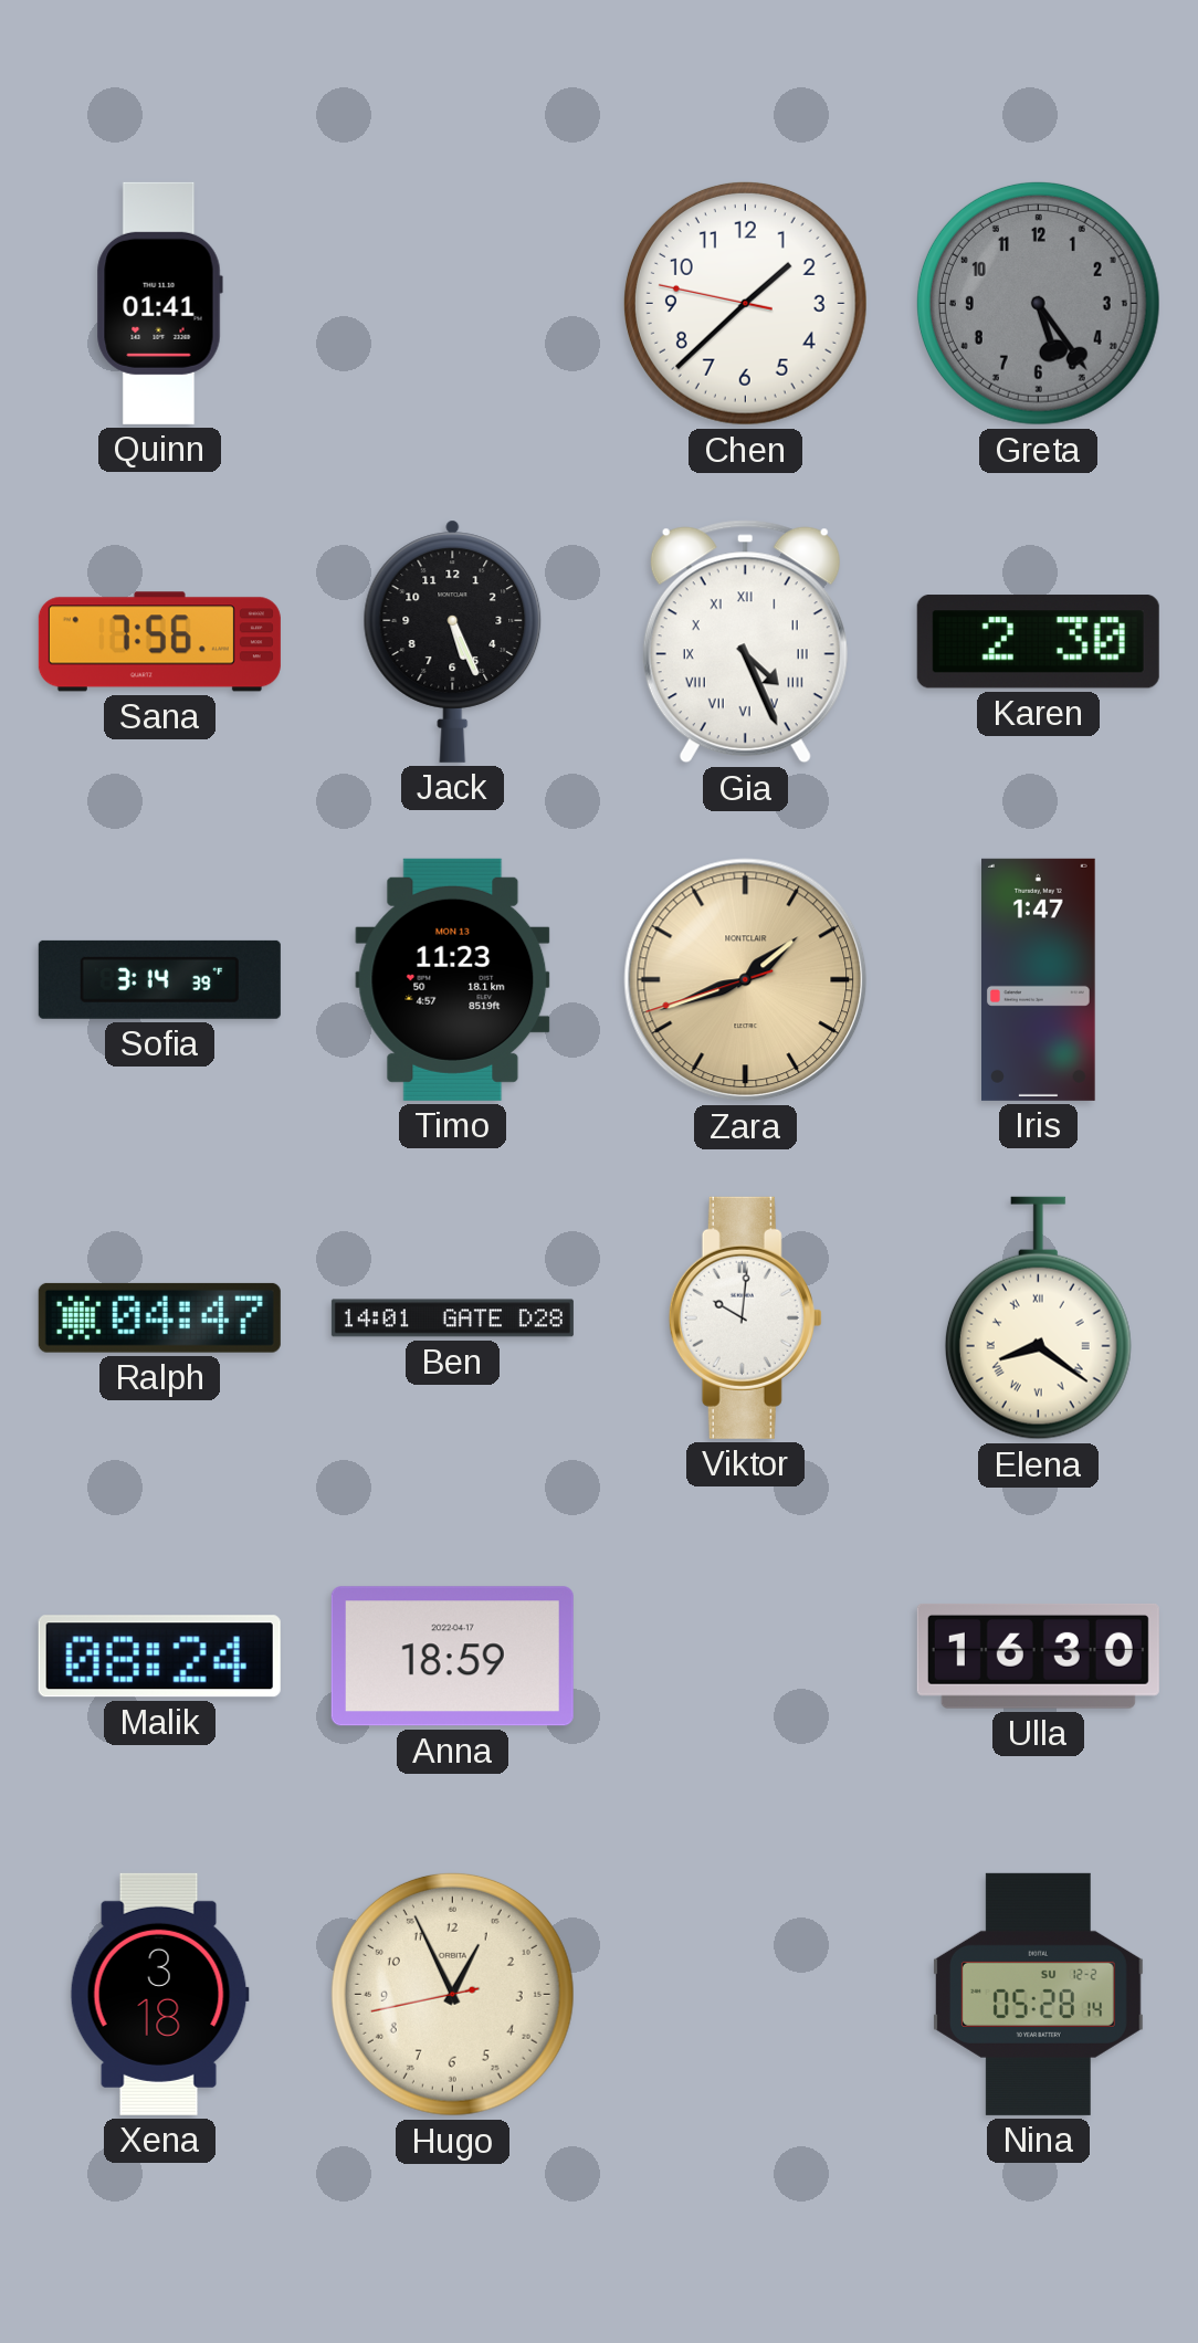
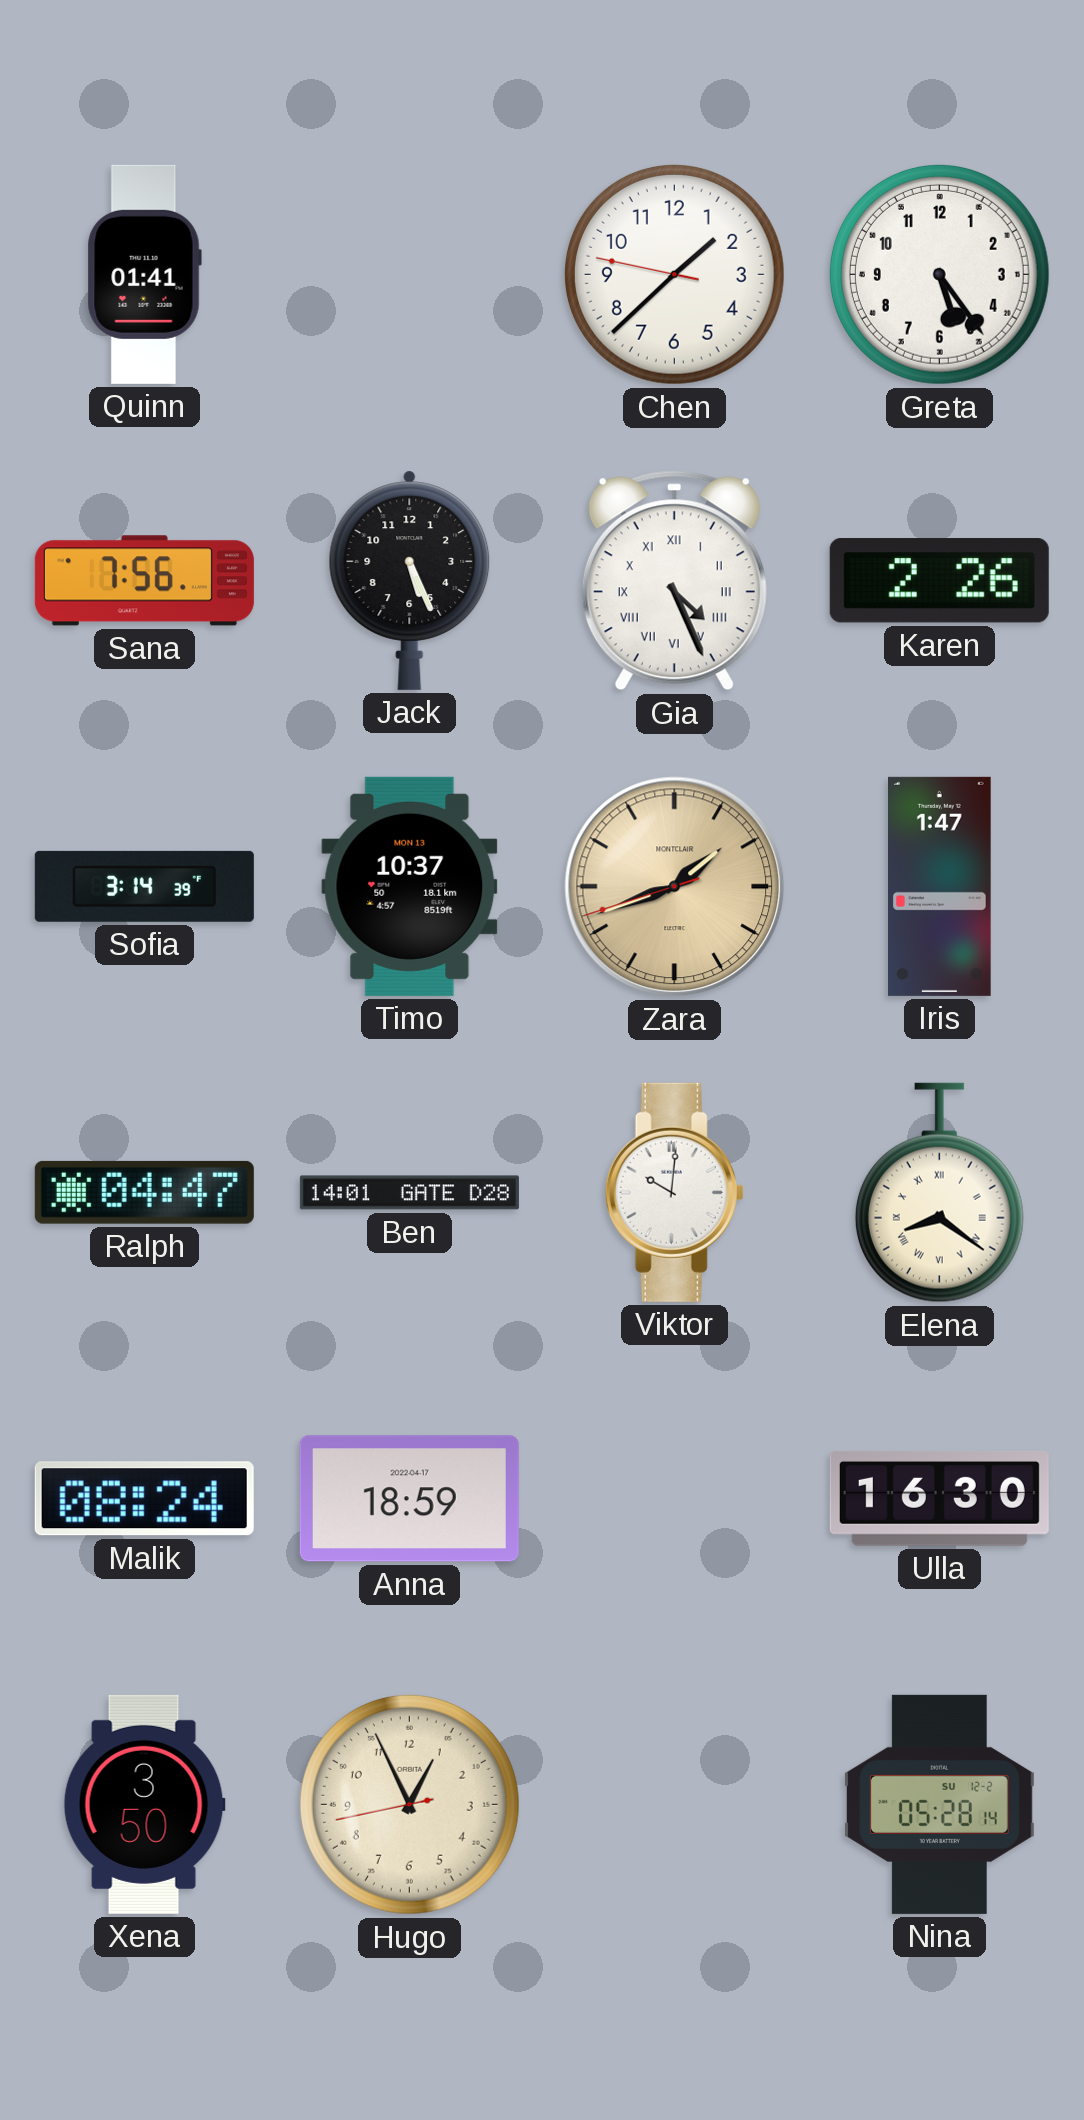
Greta dial: grey -> white
Karen: 2:30 -> 2:26
Timo: 11:23 -> 10:37
Xena: 3:18 -> 3:50
